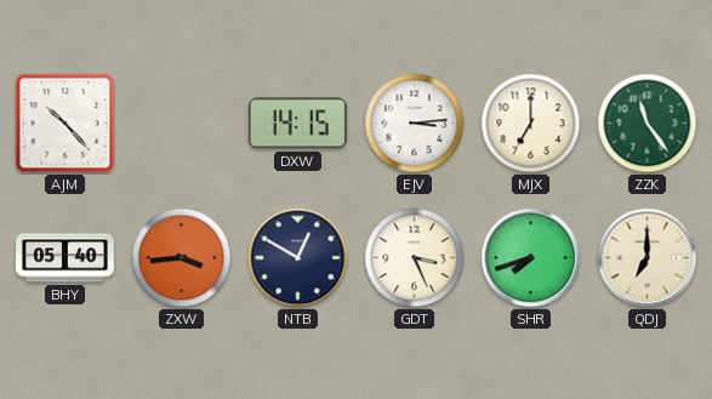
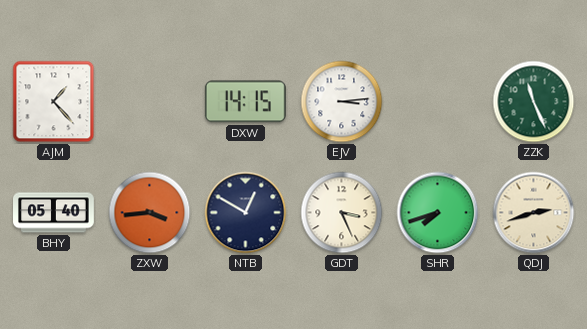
AJM: 10:23 -> 1:23
MJX: 7:00 -> none
ZZK: 11:24 -> 11:26
QDJ: 7:00 -> 2:42
